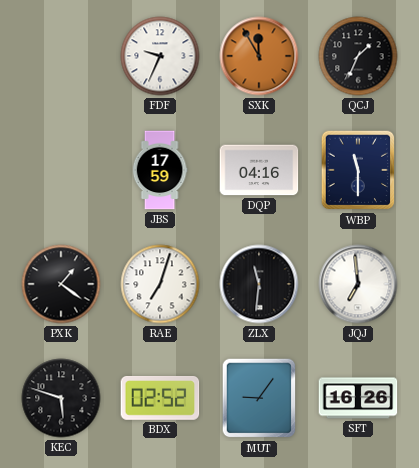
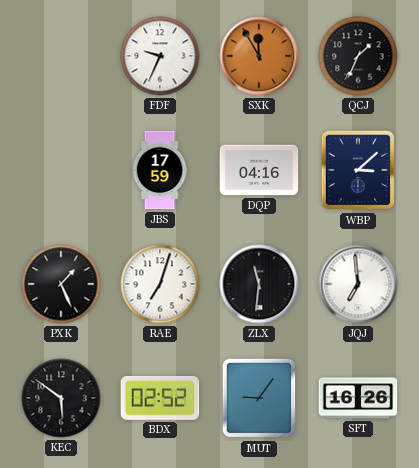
WBP: 11:30 -> 3:08
PXK: 1:21 -> 1:26
KEC: 5:48 -> 5:51
